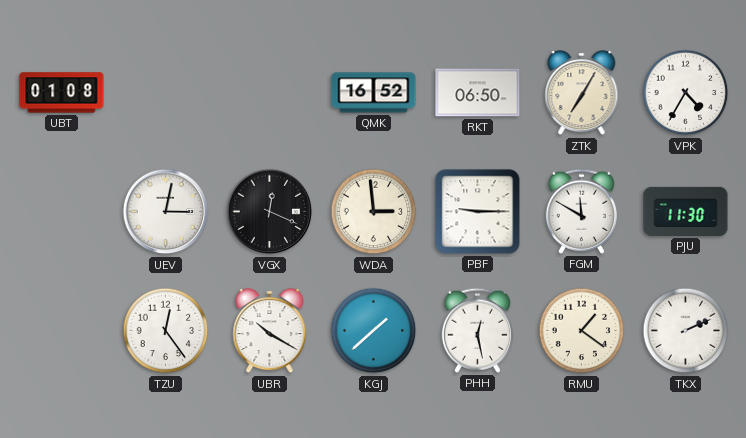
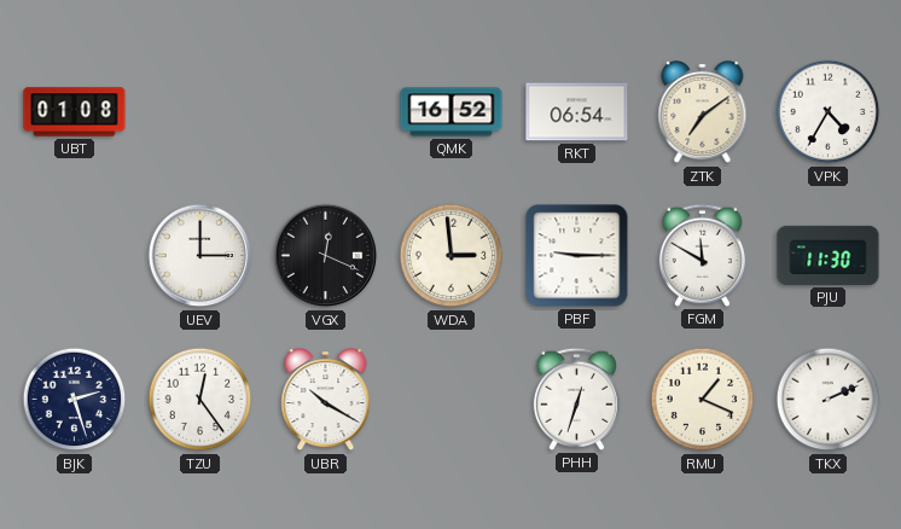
RKT: 06:50 -> 06:54
ZTK: 7:05 -> 7:09
UEV: 3:02 -> 3:00
BJK: none -> 2:27
KGJ: 1:38 -> none
PHH: 12:28 -> 12:33
RMU: 1:21 -> 1:19
